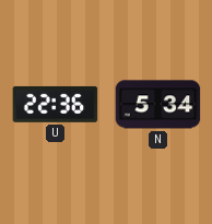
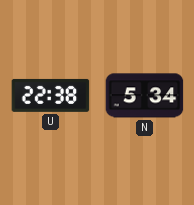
U: 22:36 -> 22:38
